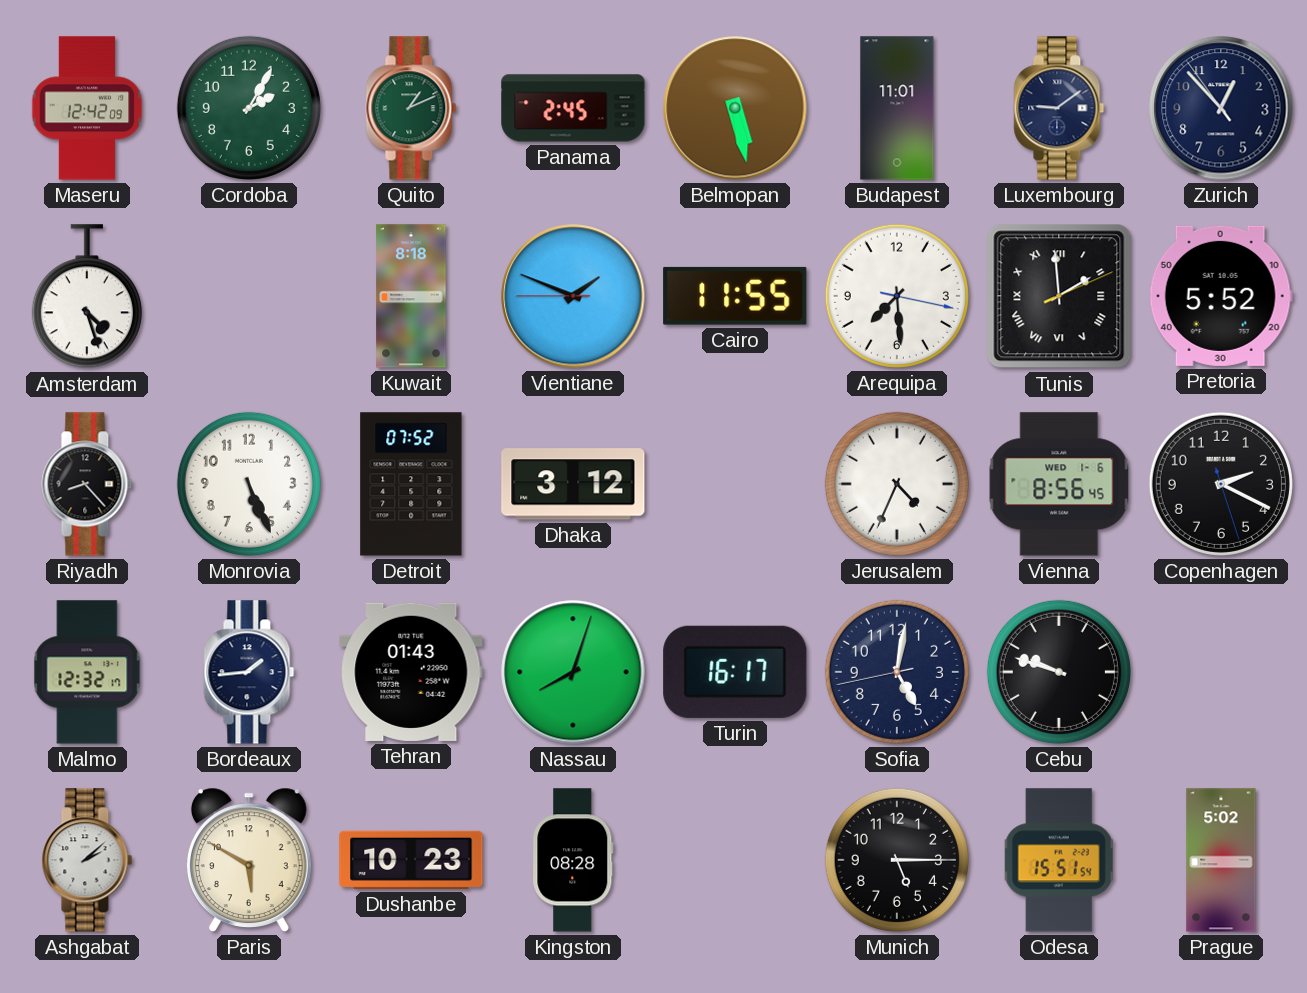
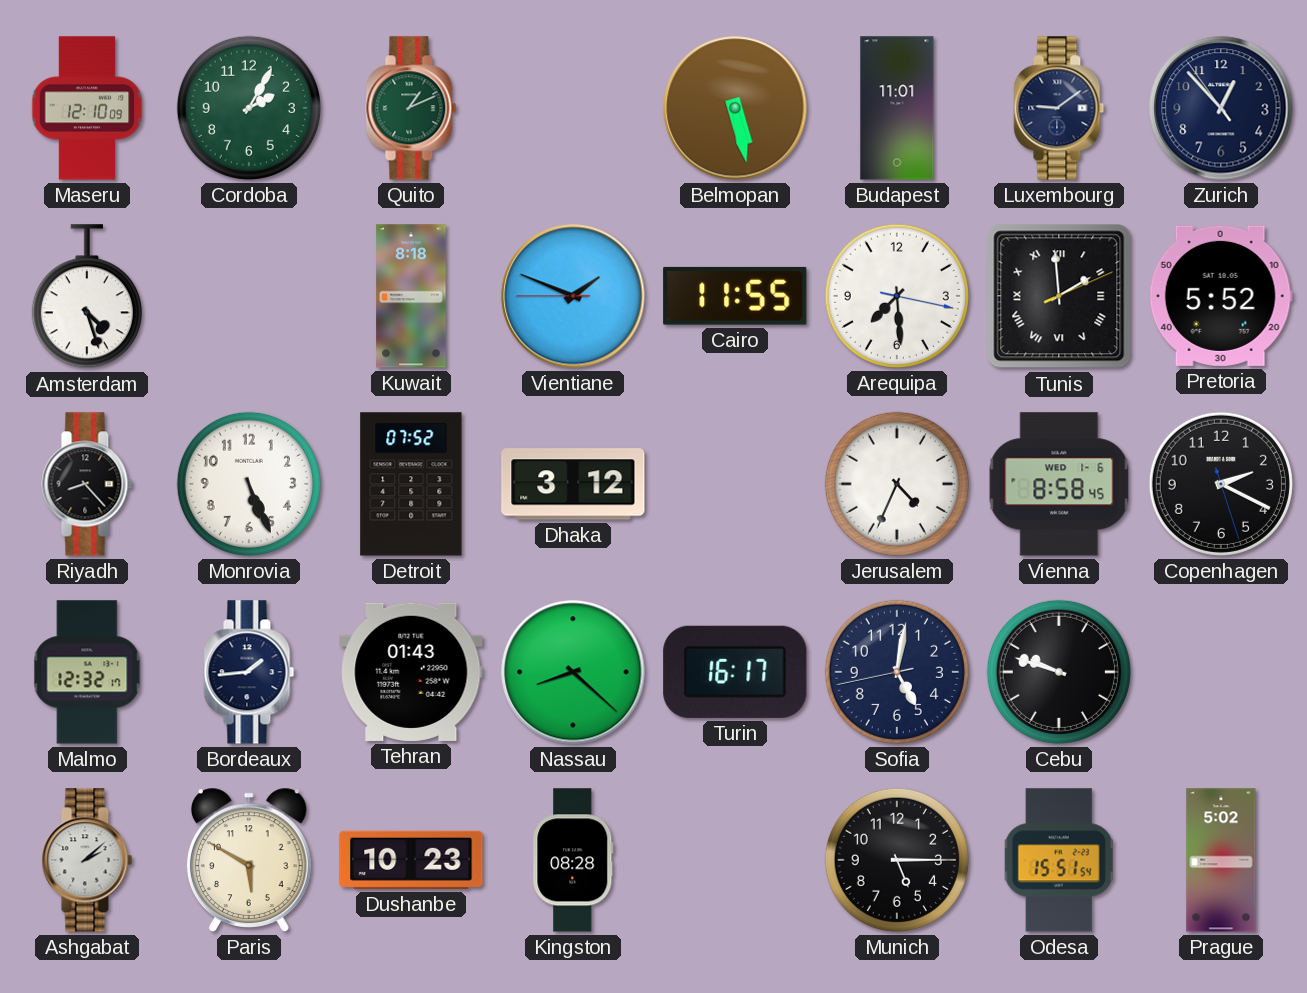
Maseru: 12:42 -> 12:10
Panama: 2:45 -> none
Vienna: 8:56 -> 8:58
Nassau: 8:03 -> 8:22
